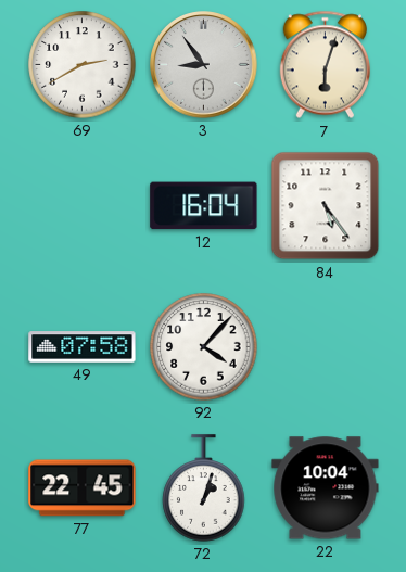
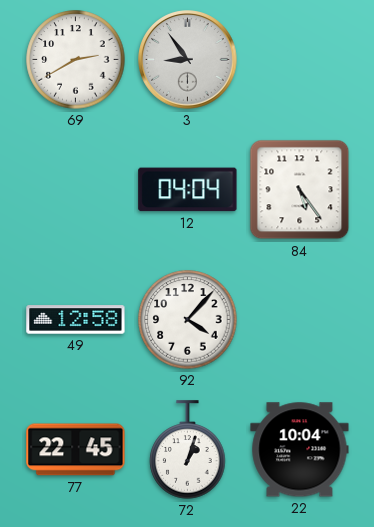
7: 6:03 -> none
12: 16:04 -> 04:04
49: 07:58 -> 12:58
